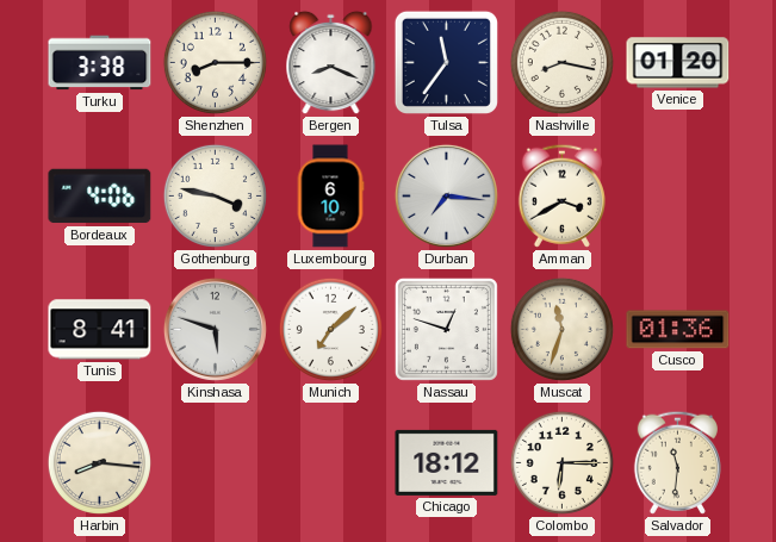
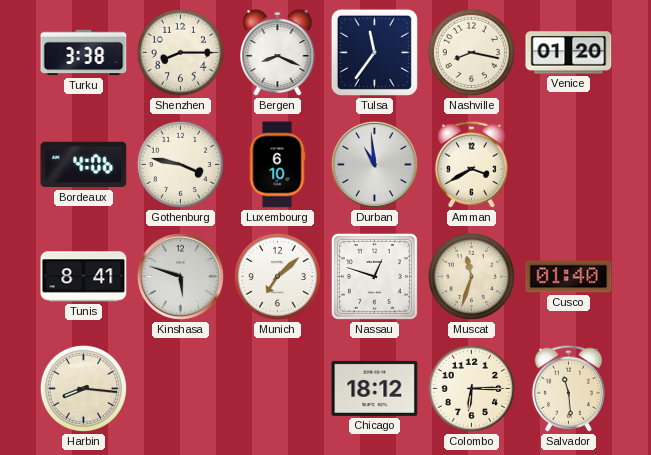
Durban: 7:16 -> 10:59
Cusco: 01:36 -> 01:40
Salvador: 11:31 -> 11:29
